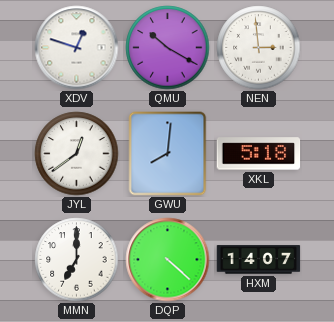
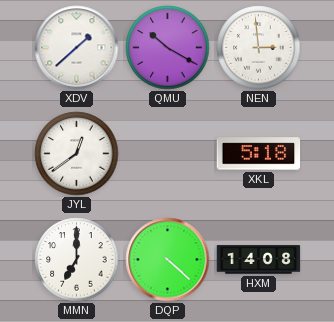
XDV: 12:48 -> 1:38
GWU: 8:01 -> none
HXM: 14:07 -> 14:08
